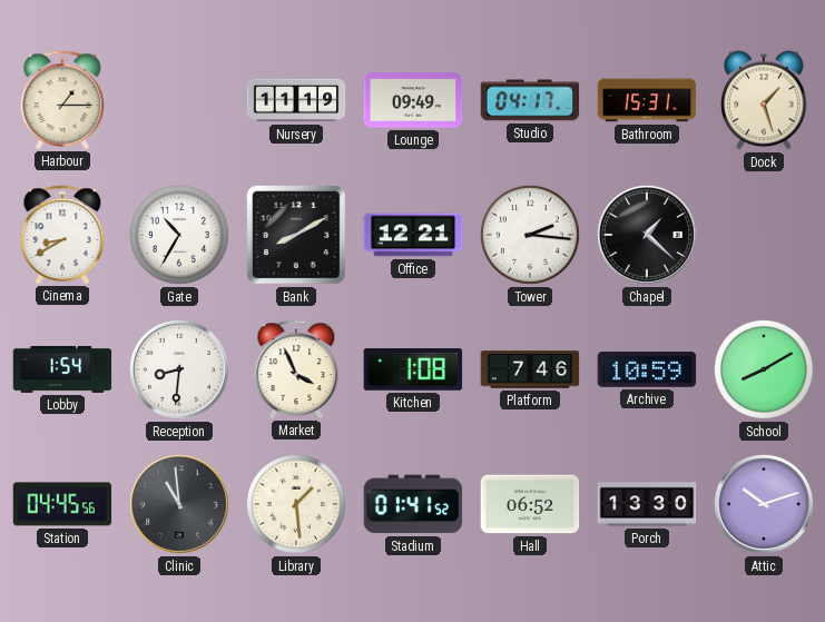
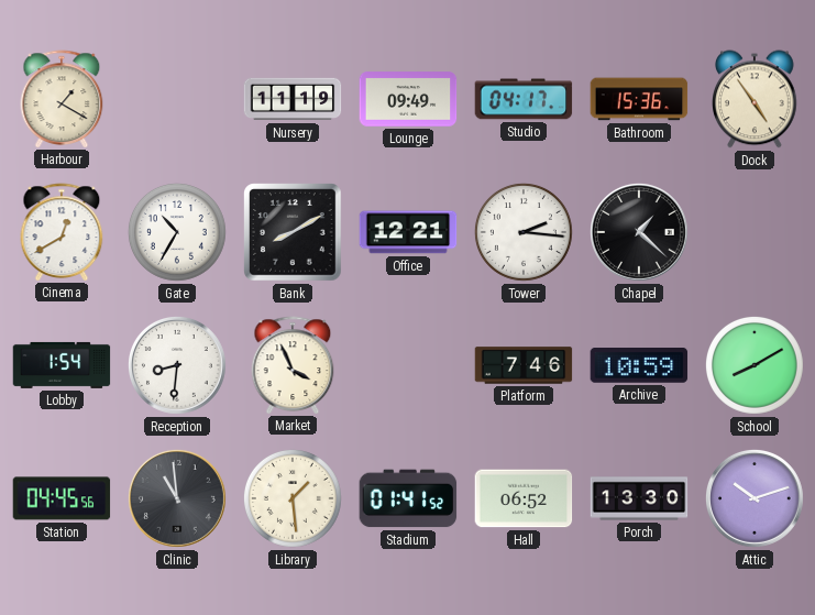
Harbour: 1:15 -> 1:20
Bathroom: 15:31 -> 15:36
Dock: 1:27 -> 4:54
Cinema: 8:40 -> 12:40
Kitchen: 1:08 -> none
